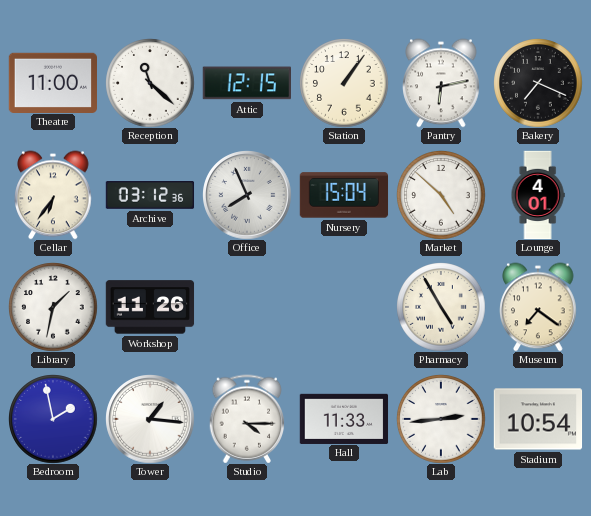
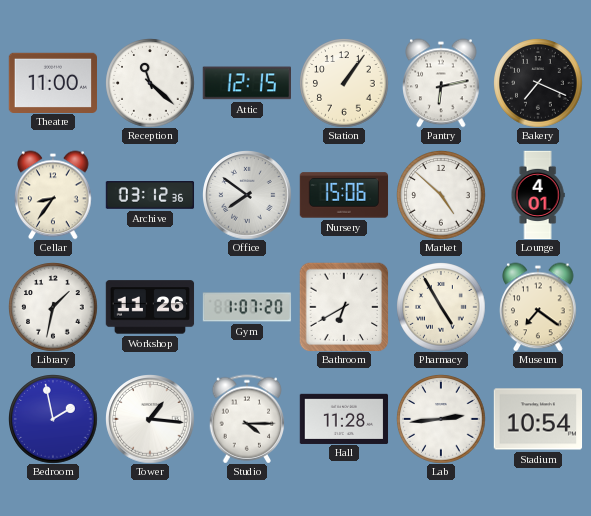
Cellar: 6:36 -> 8:36
Office: 7:56 -> 7:51
Nursery: 15:04 -> 15:06
Gym: none -> 1:07
Bathroom: none -> 6:40
Hall: 11:33 -> 11:28
